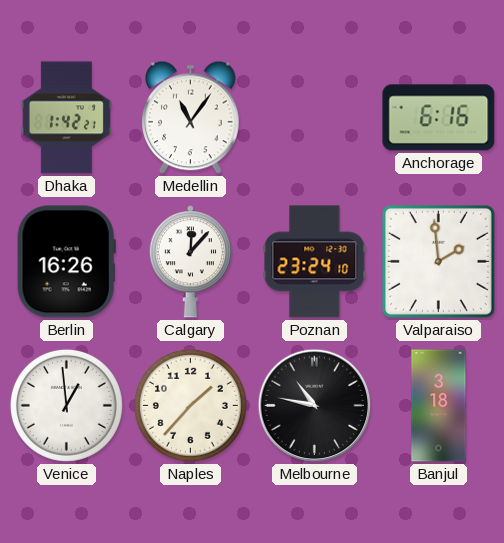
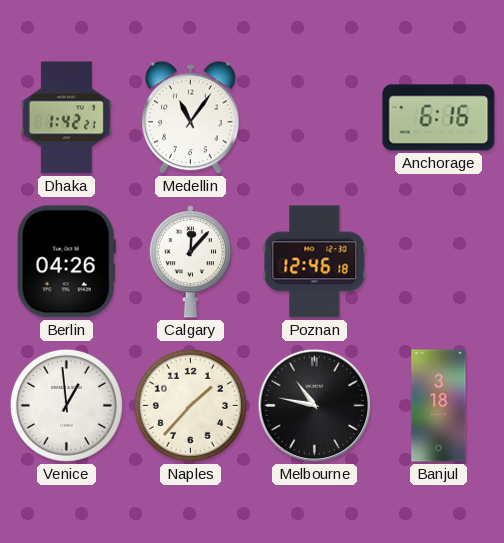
Berlin: 16:26 -> 04:26
Poznan: 23:24 -> 12:46
Valparaiso: 1:59 -> none
